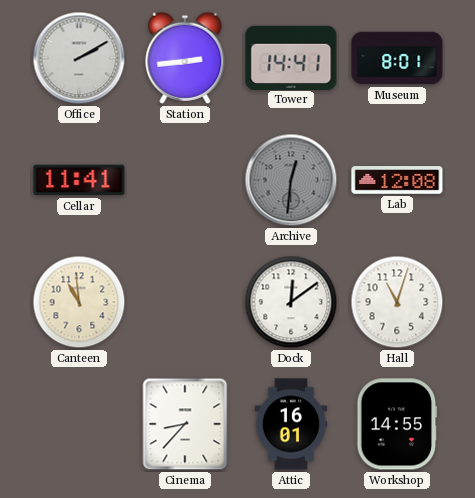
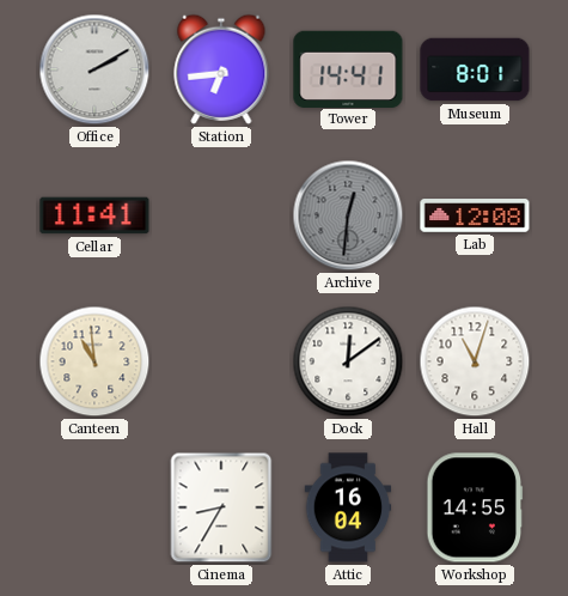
Station: 2:44 -> 6:44
Cinema: 8:37 -> 8:35
Attic: 16:01 -> 16:04
